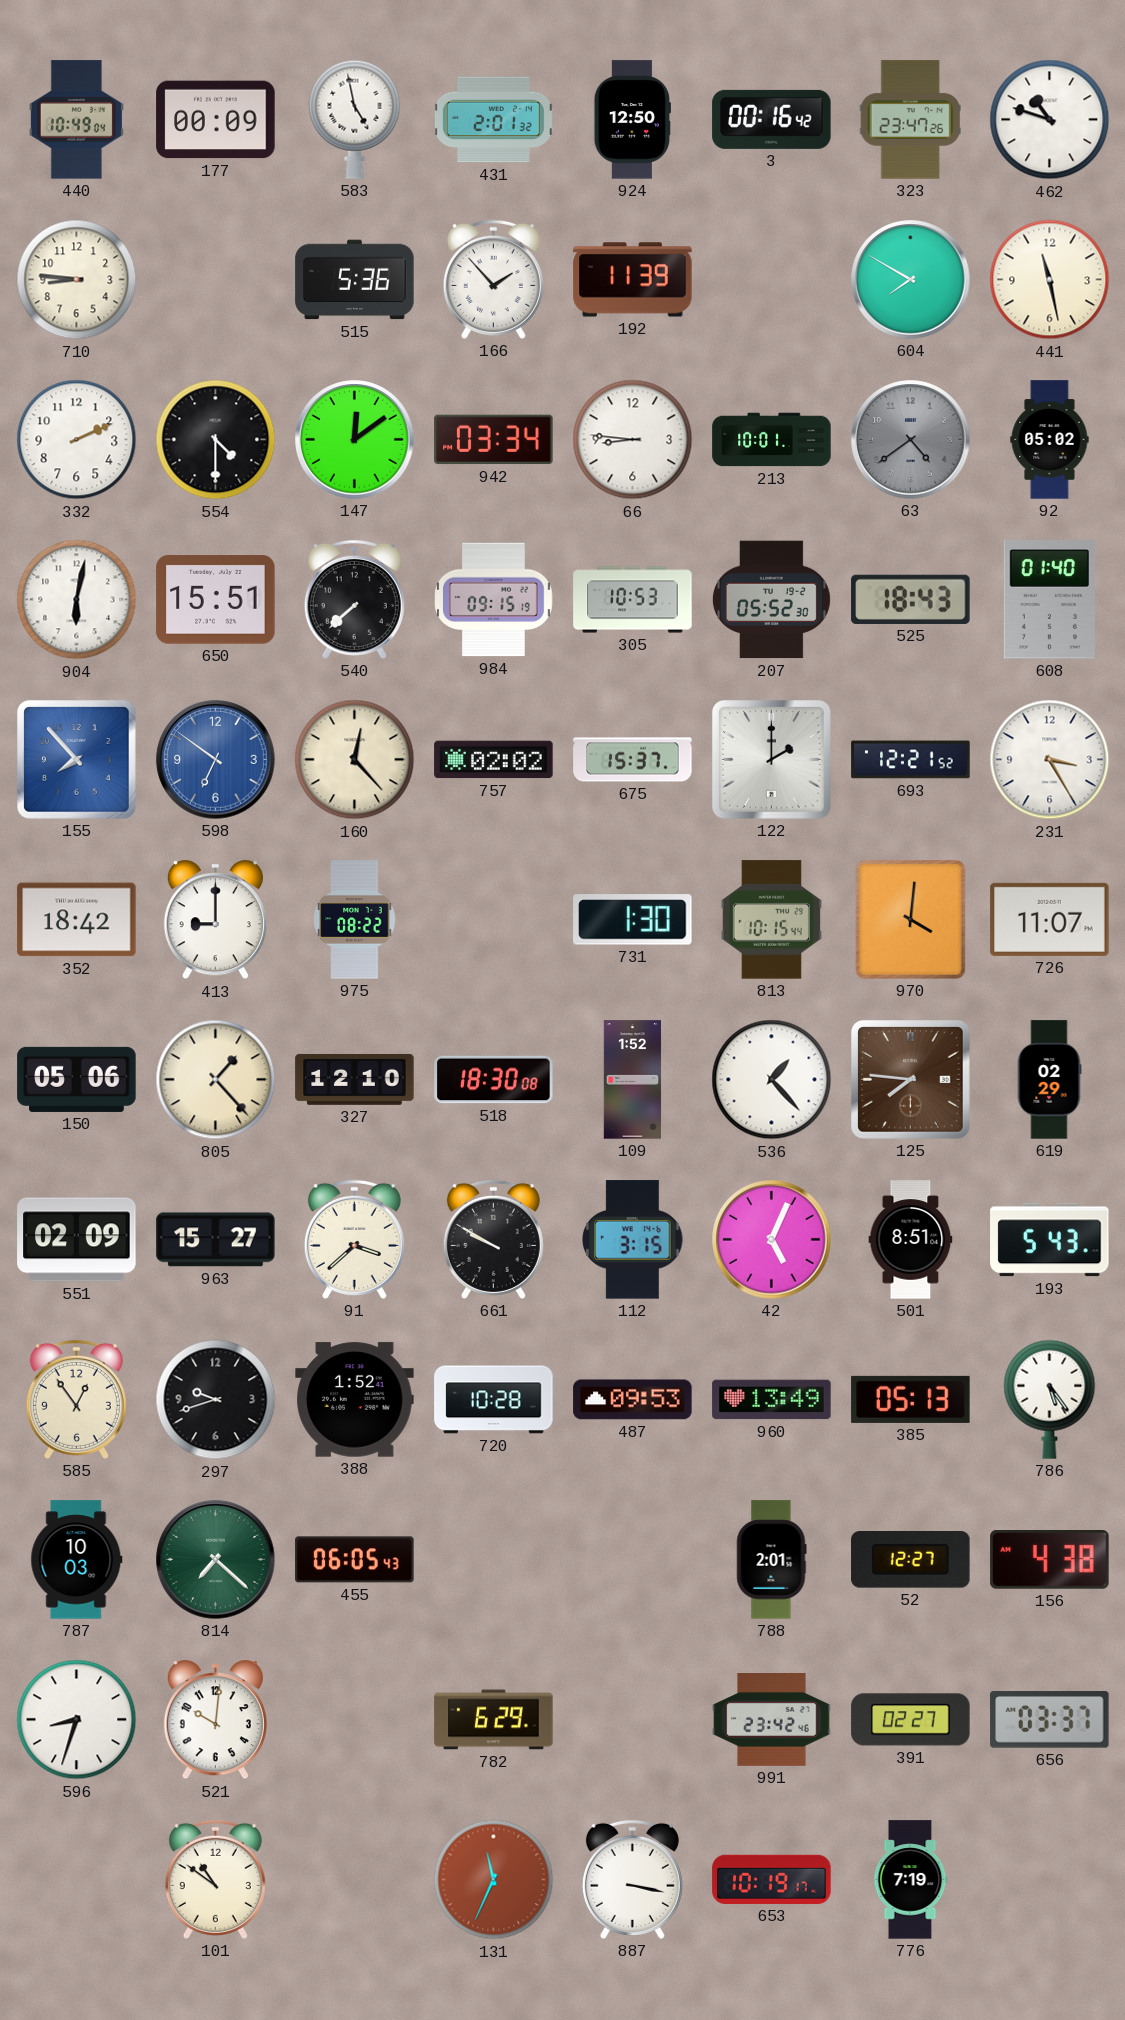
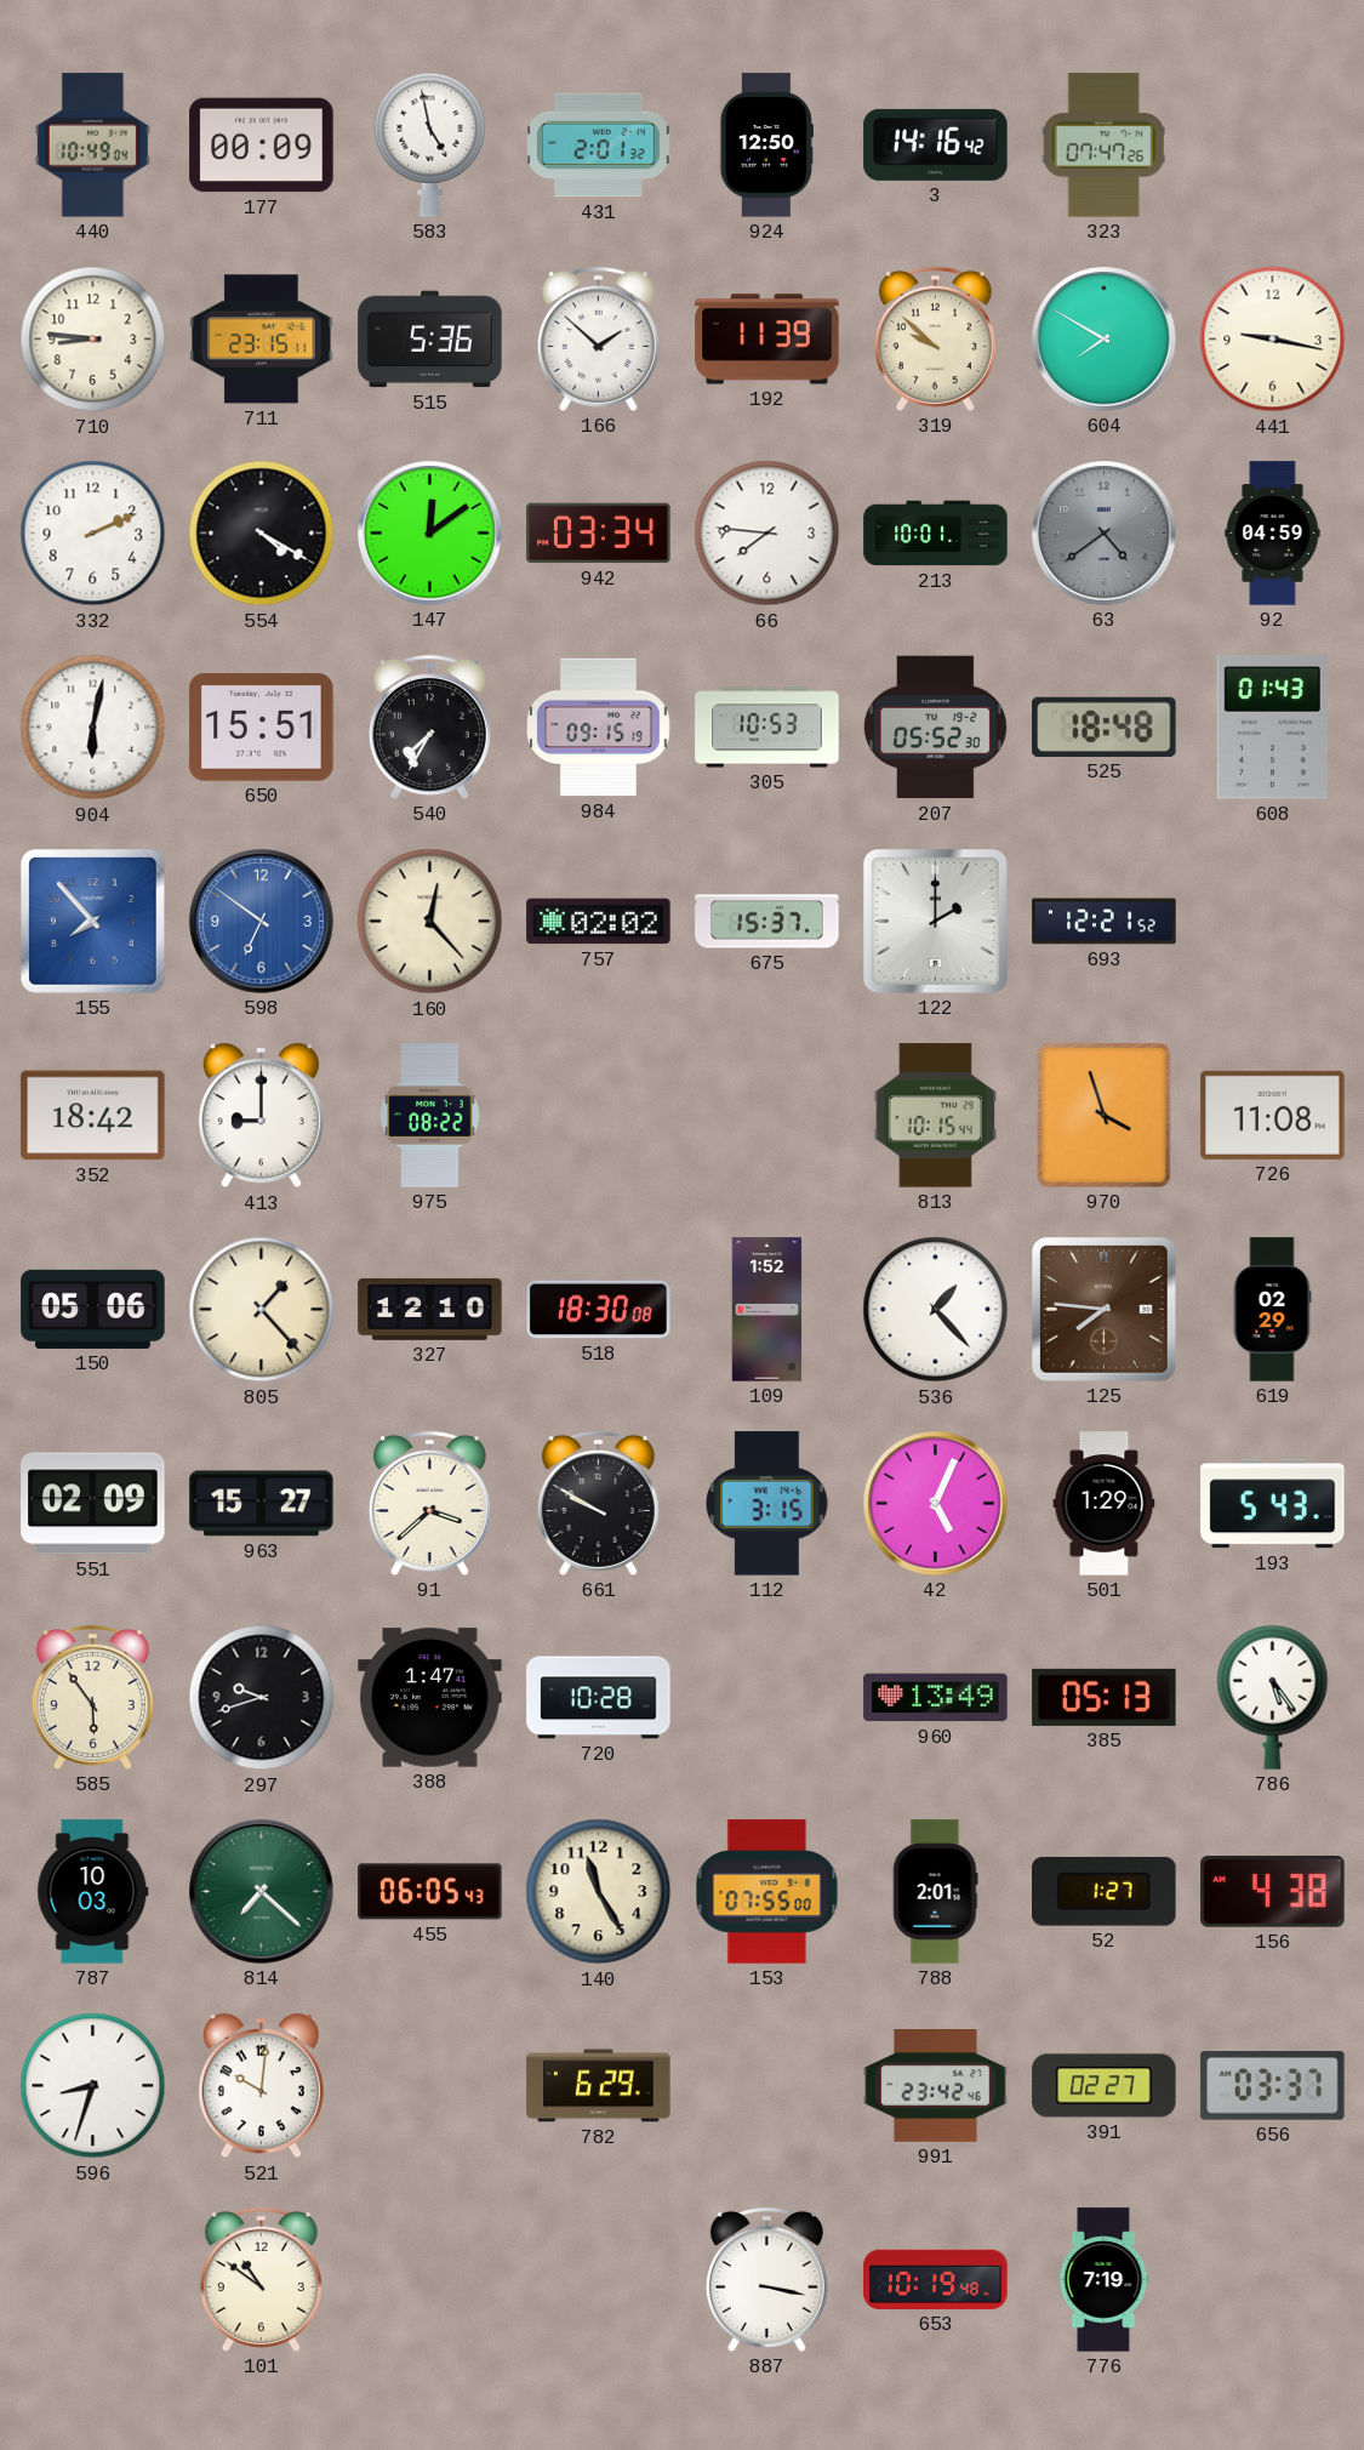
3: 00:16 -> 14:16
323: 23:47 -> 07:47
462: 10:48 -> none
711: none -> 23:15
166: 1:53 -> 1:52
319: none -> 9:52
441: 11:28 -> 9:17
554: 4:30 -> 4:20
66: 8:46 -> 7:46
92: 05:02 -> 04:59
540: 7:38 -> 7:35
525: 18:43 -> 18:48
608: 01:40 -> 01:43
231: 3:25 -> none
731: 1:30 -> none
970: 4:01 -> 3:57
726: 11:07 -> 11:08
501: 8:51 -> 1:29
585: 12:54 -> 5:54
388: 1:52 -> 1:47
487: 09:53 -> none
140: none -> 11:25
153: none -> 07:55
52: 12:27 -> 1:27
131: 11:34 -> none
653: 10:19:17 -> 10:19:48
